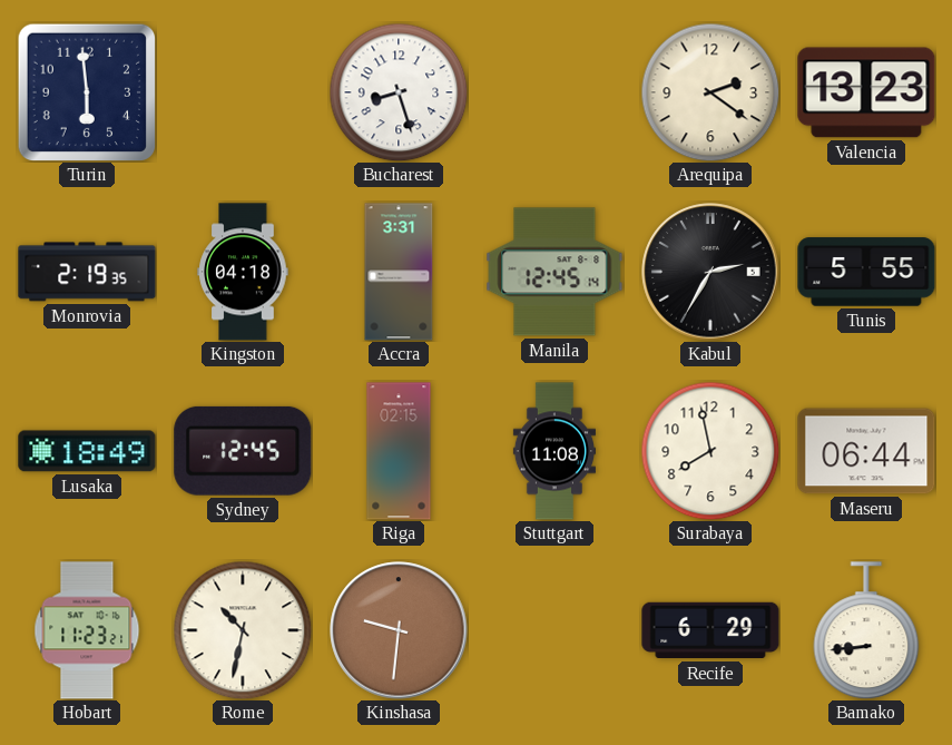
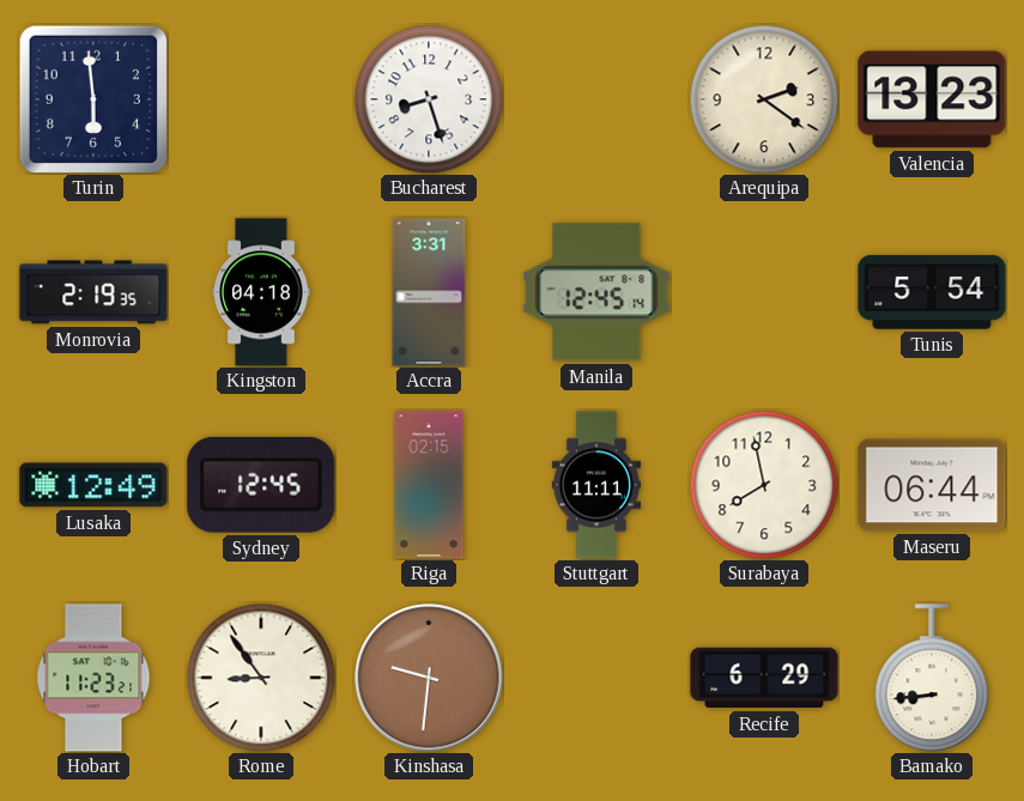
Kabul: 2:35 -> none
Tunis: 5:55 -> 5:54
Lusaka: 18:49 -> 12:49
Stuttgart: 11:08 -> 11:11
Rome: 10:32 -> 8:54
